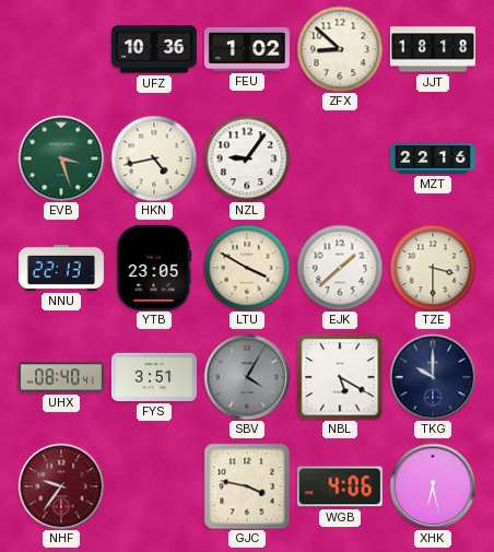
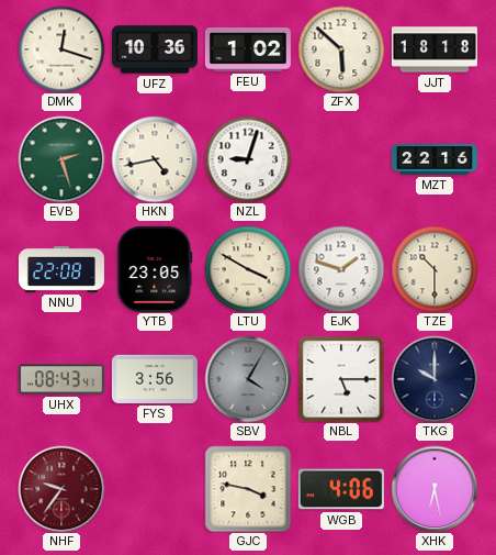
DMK: none -> 12:18
ZFX: 8:52 -> 5:52
EVB: 3:27 -> 2:27
NZL: 9:06 -> 9:03
NNU: 22:13 -> 22:08
EJK: 1:38 -> 1:48
TZE: 3:30 -> 10:30
UHX: 08:40 -> 08:43
FYS: 3:51 -> 3:56
NBL: 5:20 -> 5:15
